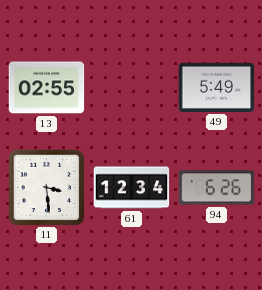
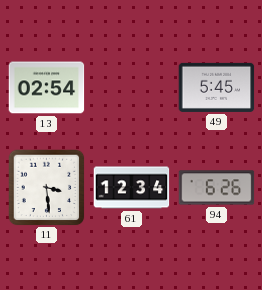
13: 02:55 -> 02:54
49: 5:49 -> 5:45
